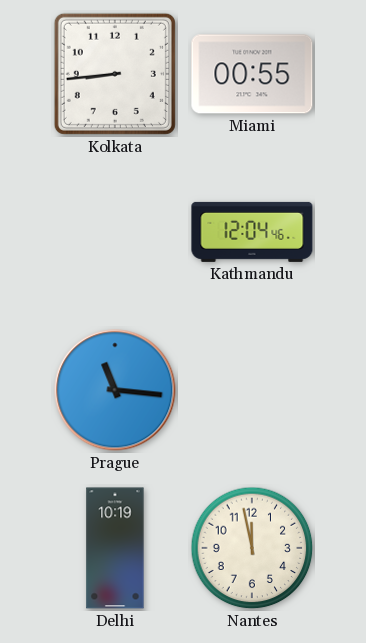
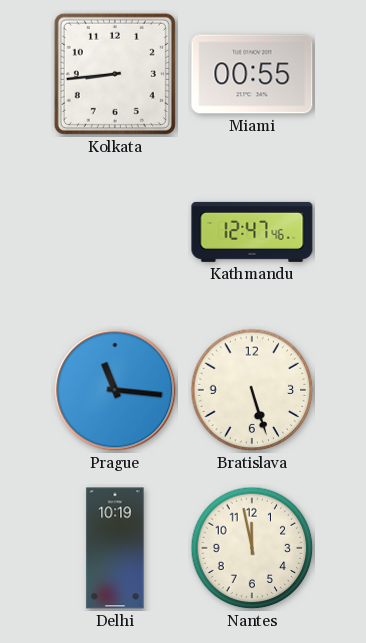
Kathmandu: 12:04 -> 12:47
Bratislava: none -> 5:27
